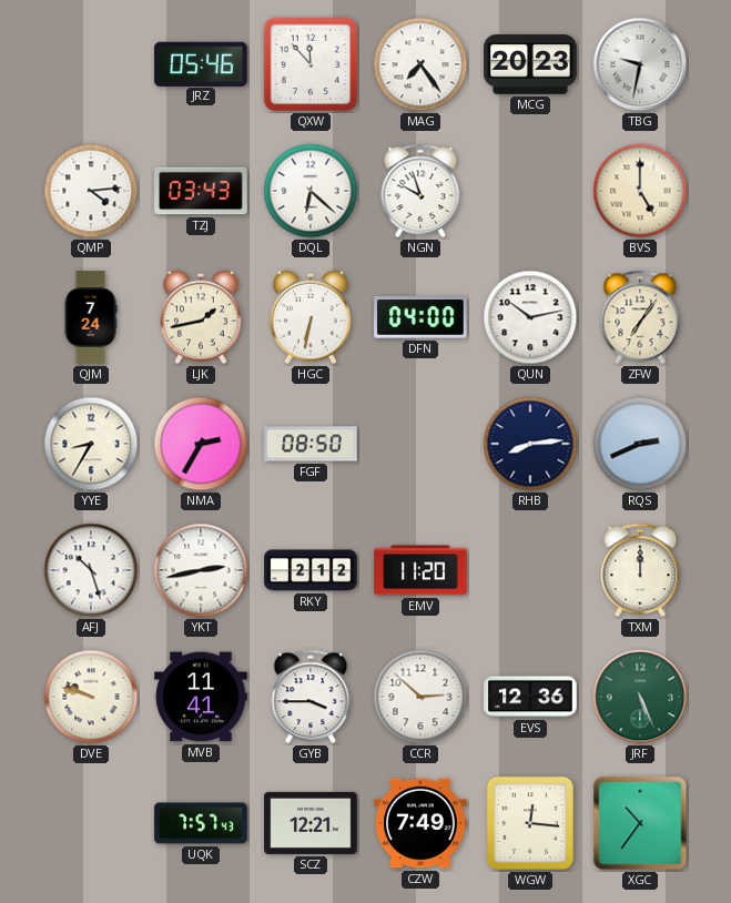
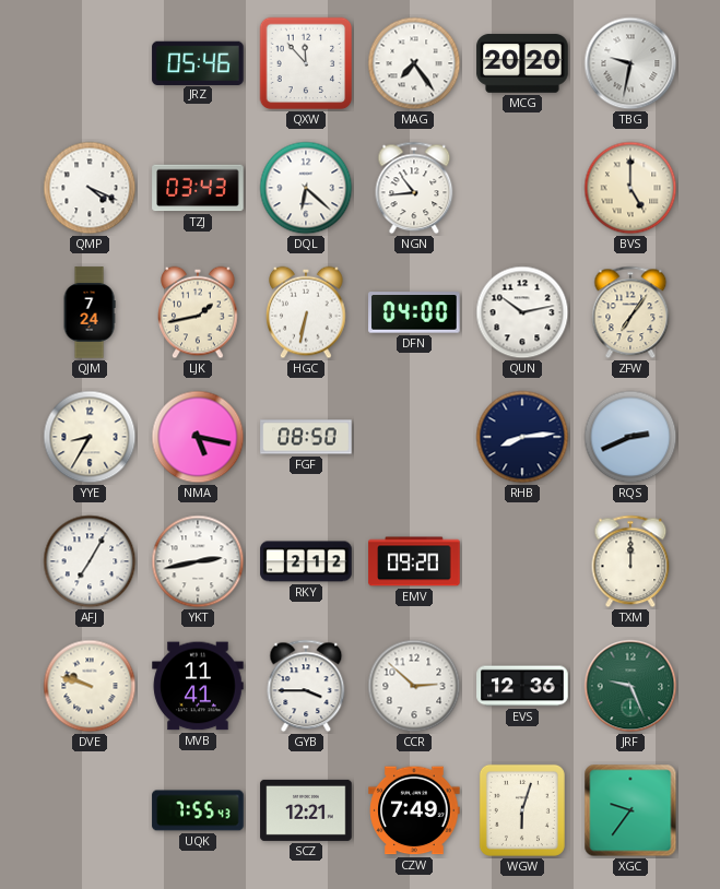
MCG: 20:23 -> 20:20
QMP: 4:14 -> 4:19
NGN: 9:57 -> 10:44
NMA: 2:35 -> 5:17
AFJ: 10:27 -> 7:05
EMV: 11:20 -> 09:20
JRF: 5:26 -> 9:26
UQK: 7:57 -> 7:55
WGW: 12:16 -> 6:03
XGC: 10:36 -> 9:36
